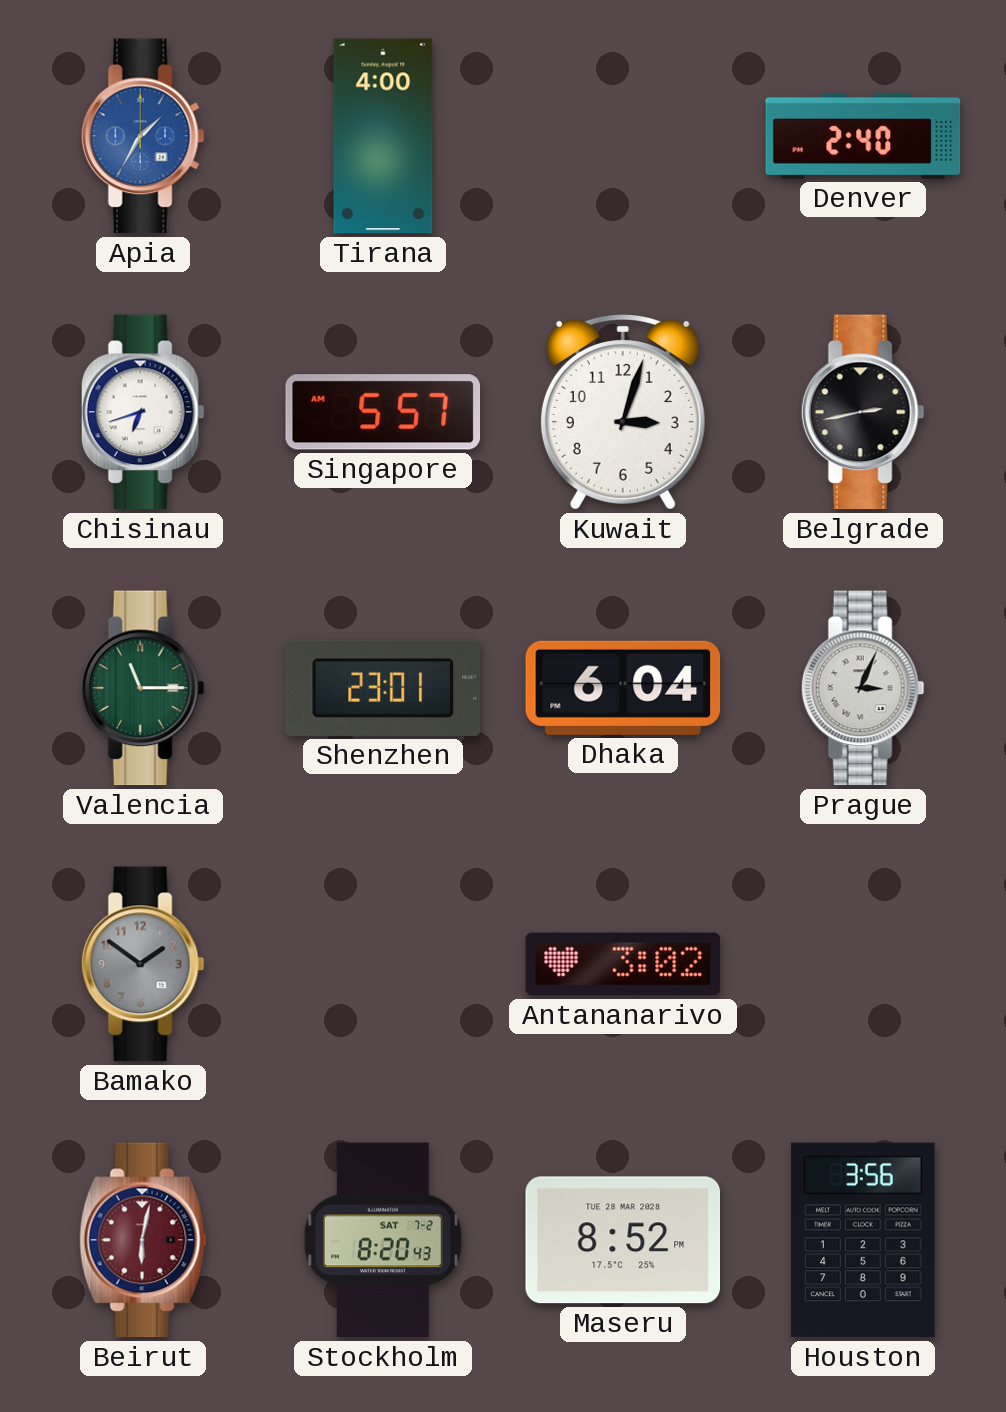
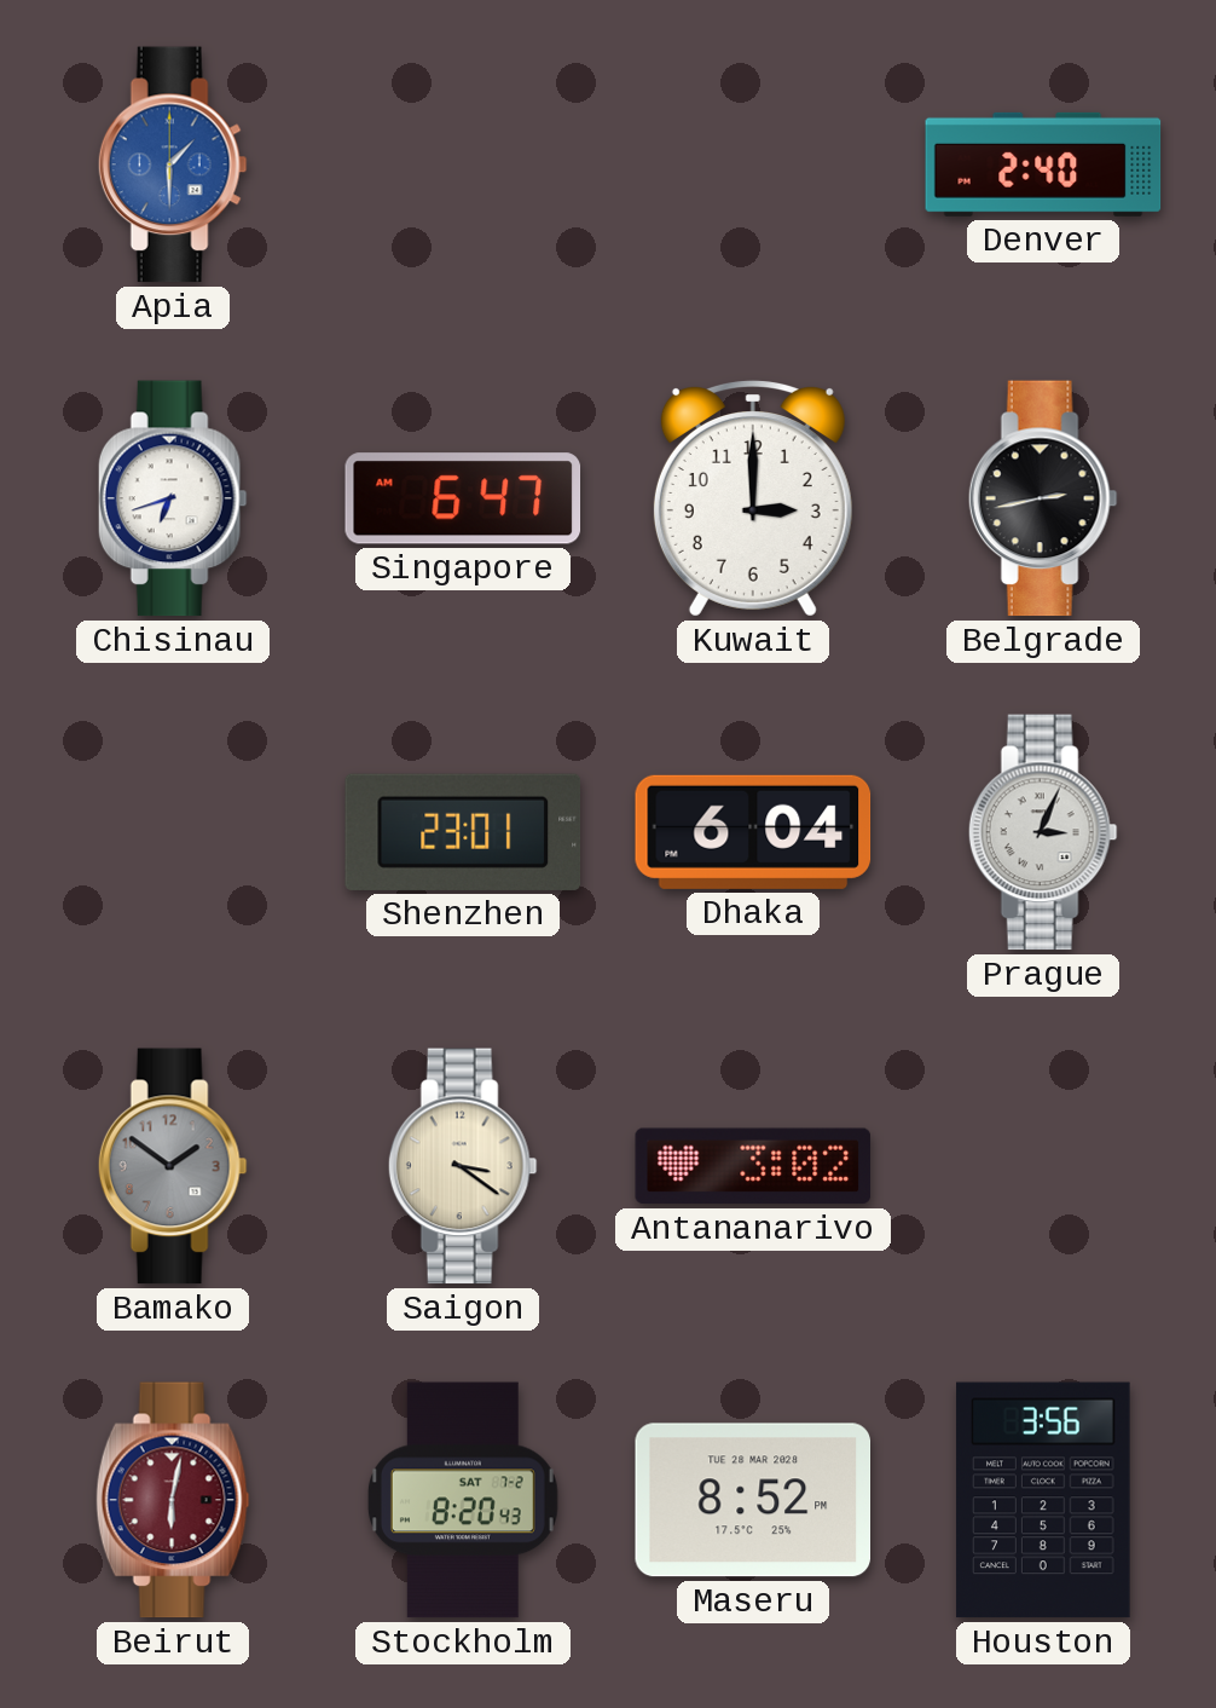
Apia: 1:35 -> 1:30
Tirana: 4:00 -> none
Singapore: 5:57 -> 6:47
Kuwait: 3:03 -> 3:00
Valencia: 11:15 -> none
Saigon: none -> 3:21
